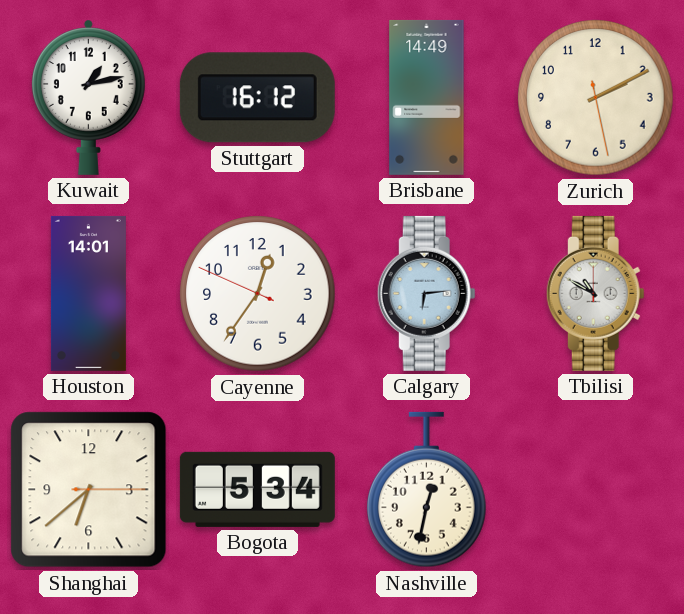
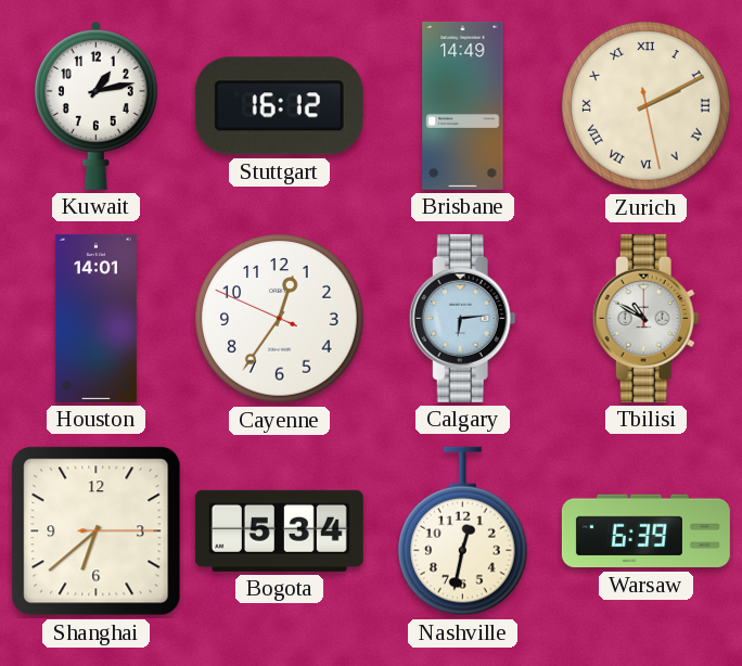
Zurich numerals: Arabic -> Roman
Warsaw: none -> 6:39
